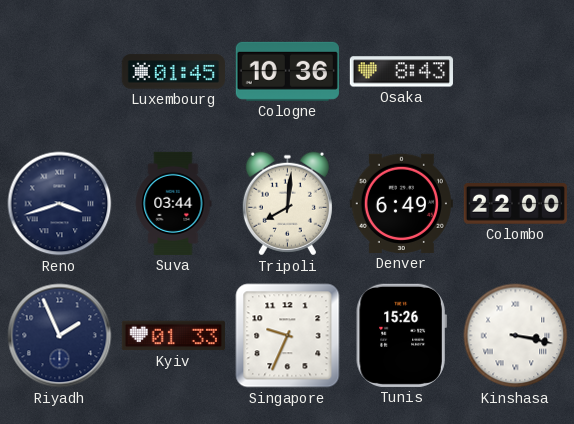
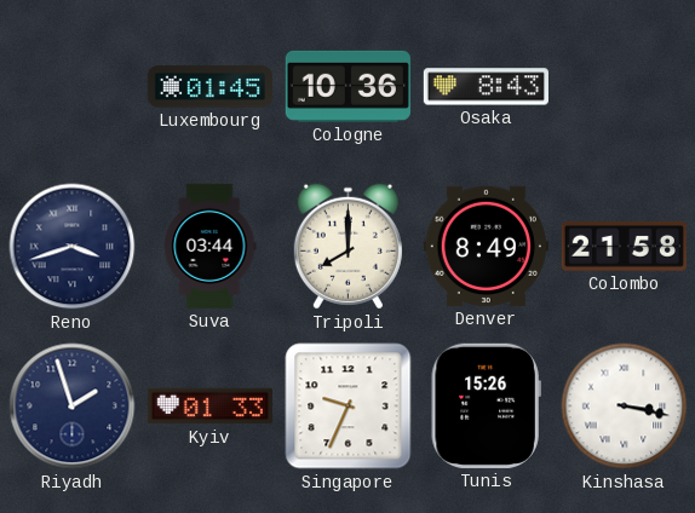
Tripoli: 8:01 -> 8:00
Denver: 6:49 -> 8:49
Colombo: 22:00 -> 21:58
Riyadh: 1:56 -> 1:57
